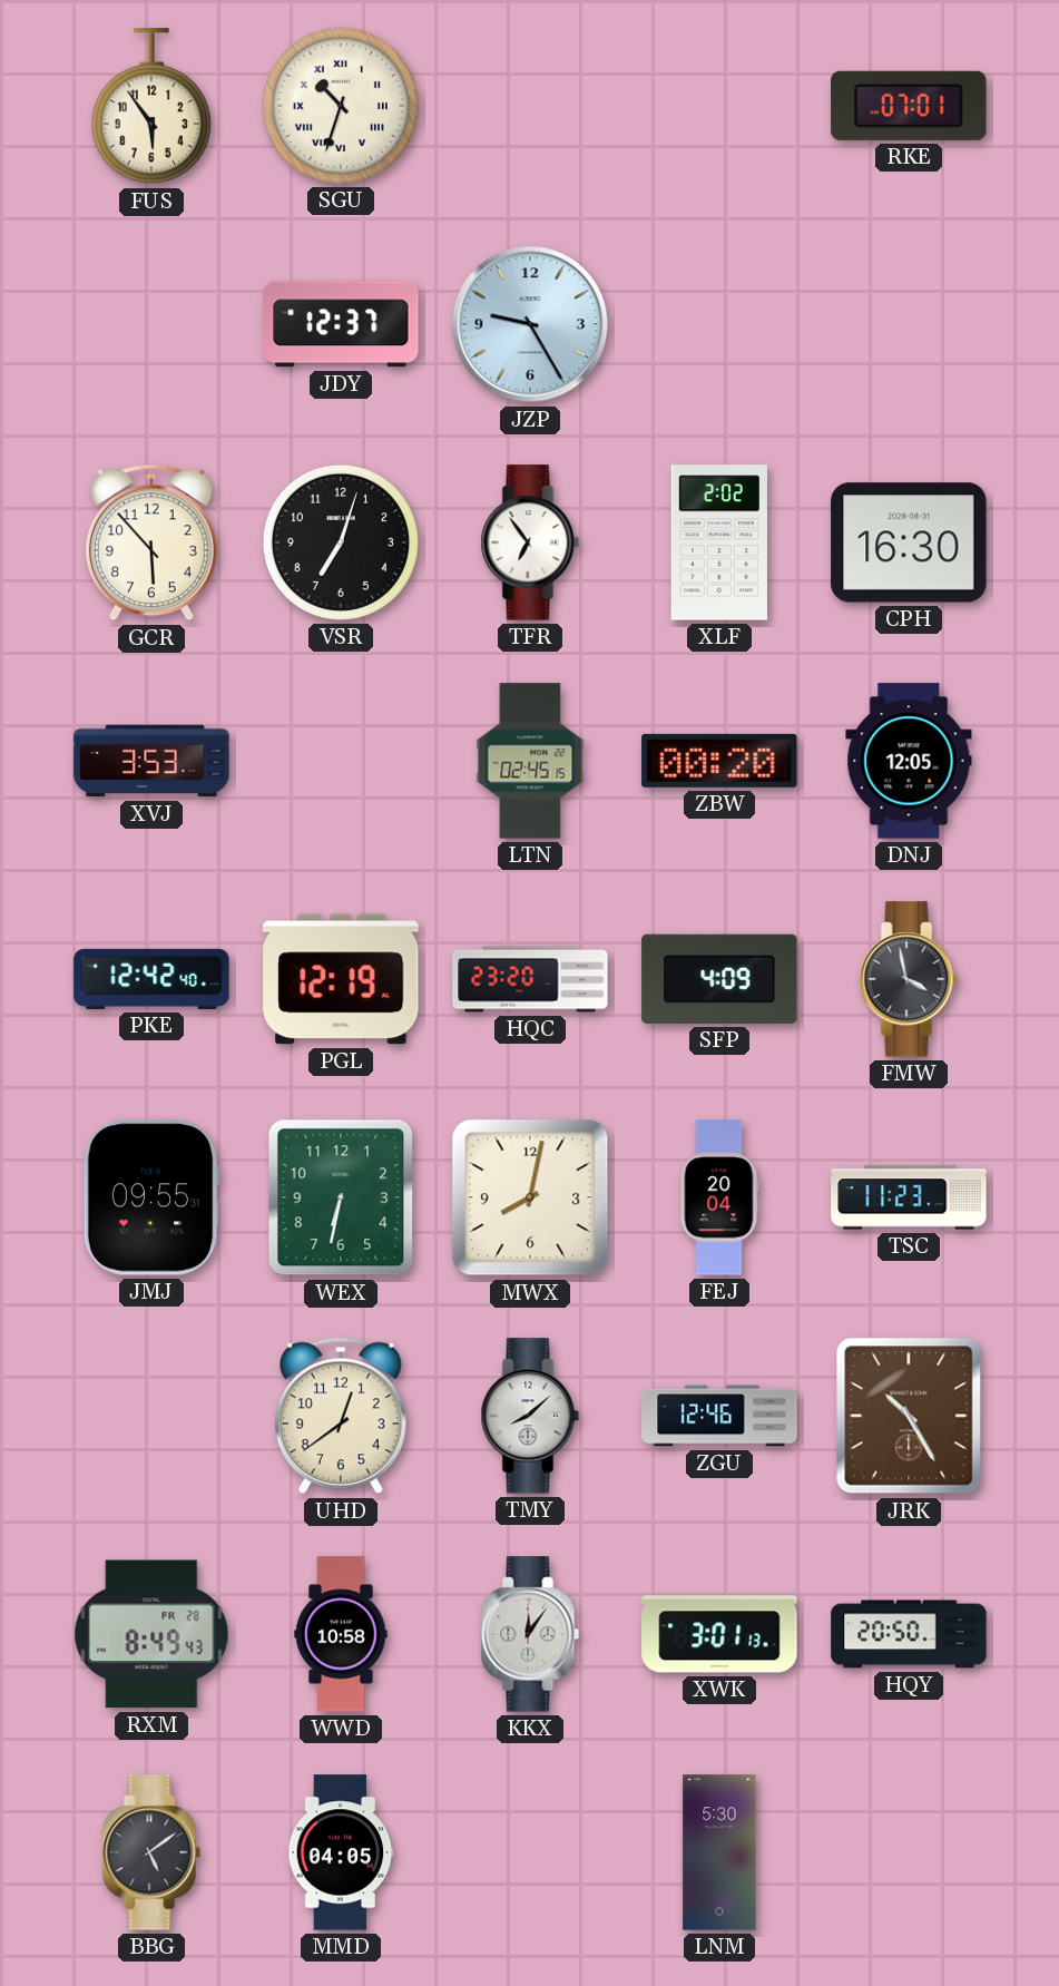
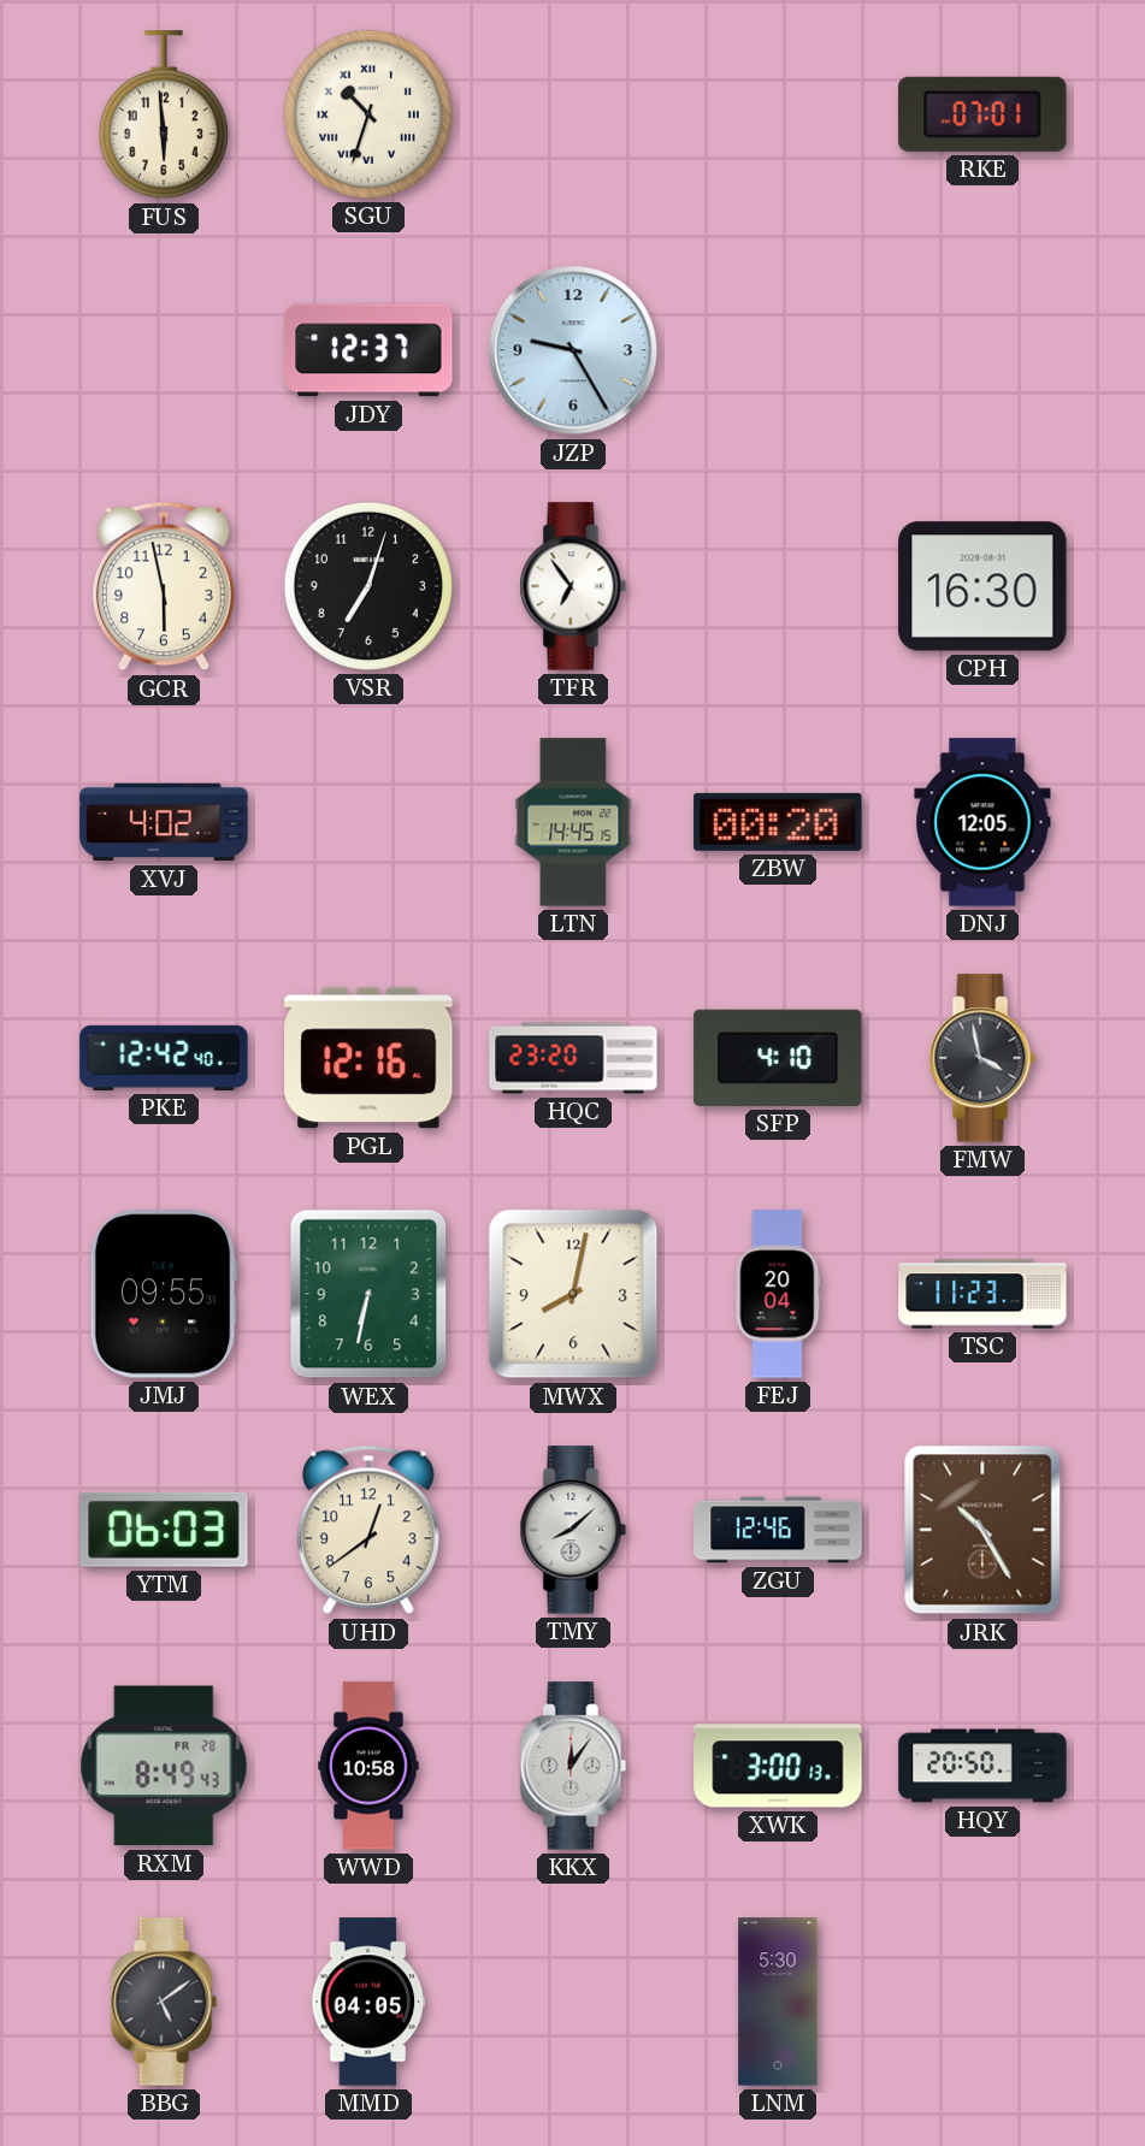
FUS: 5:54 -> 5:59
GCR: 5:53 -> 5:58
XLF: 2:02 -> none
XVJ: 3:53 -> 4:02
LTN: 02:45 -> 14:45
PGL: 12:19 -> 12:16
SFP: 4:09 -> 4:10
YTM: none -> 06:03
XWK: 3:01 -> 3:00
